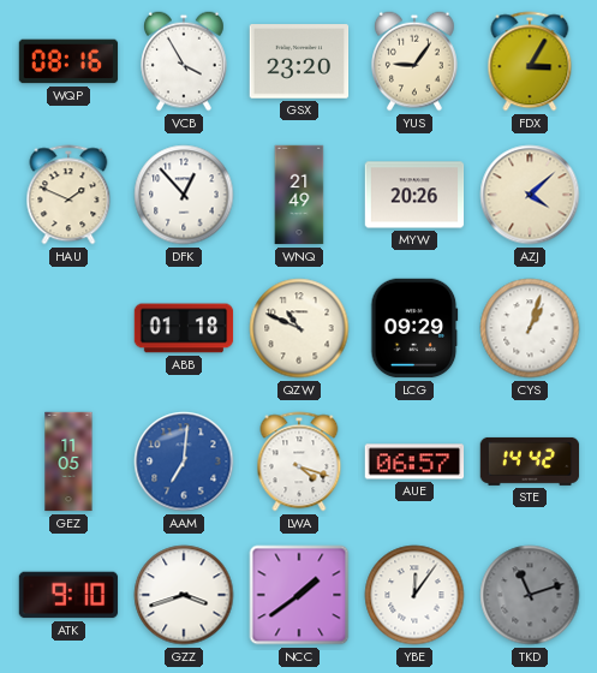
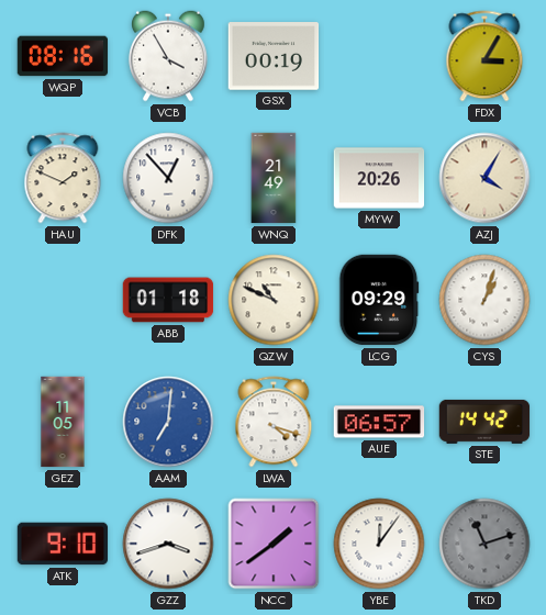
GSX: 23:20 -> 00:19
YUS: 9:06 -> none
AZJ: 4:08 -> 4:05
